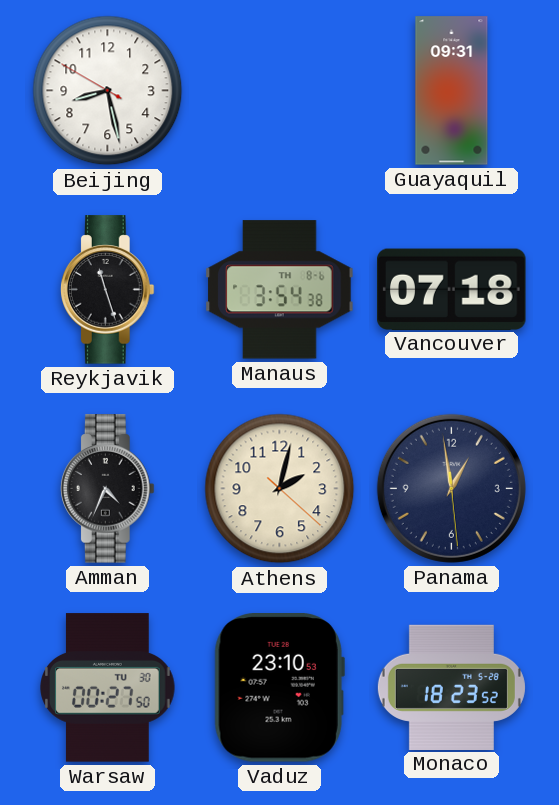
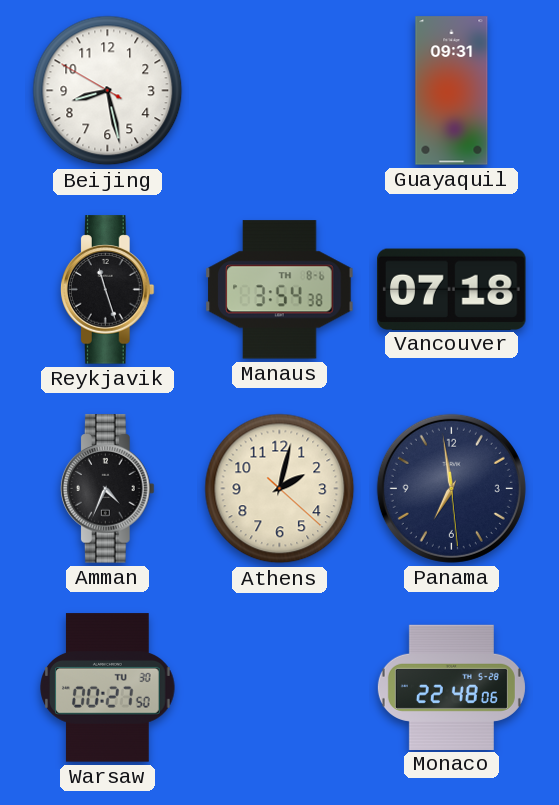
Panama: 12:58 -> 6:58
Vaduz: 23:10 -> none
Monaco: 18:23 -> 22:48
